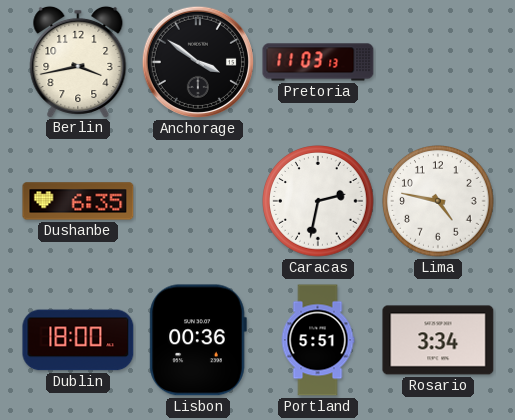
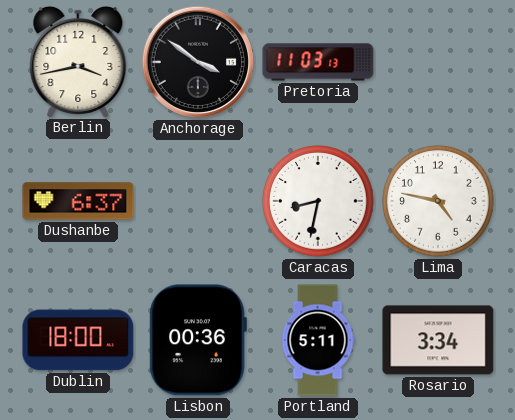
Dushanbe: 6:35 -> 6:37
Caracas: 2:32 -> 8:32
Portland: 5:51 -> 5:11
